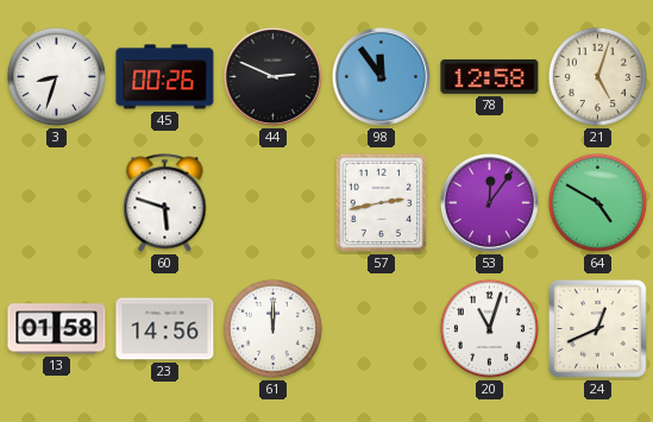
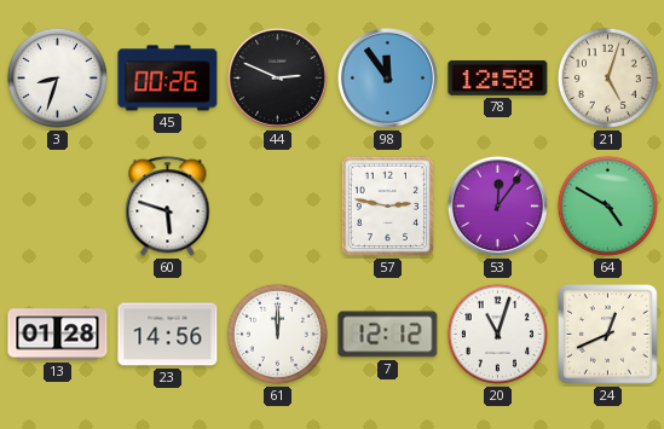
57: 2:43 -> 2:47
13: 01:58 -> 01:28
7: none -> 12:12
